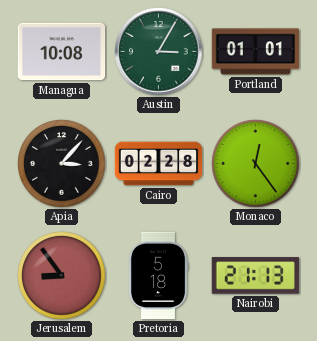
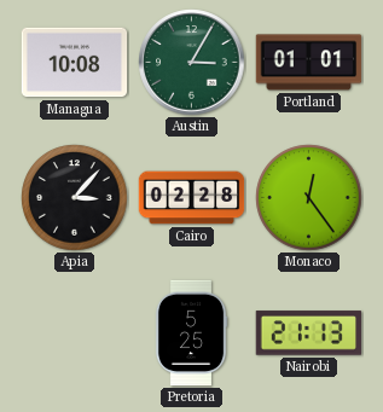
Jerusalem: 8:54 -> none
Pretoria: 5:18 -> 5:25
